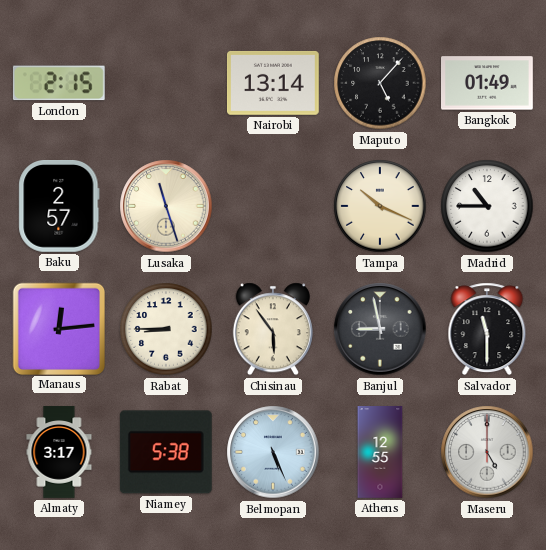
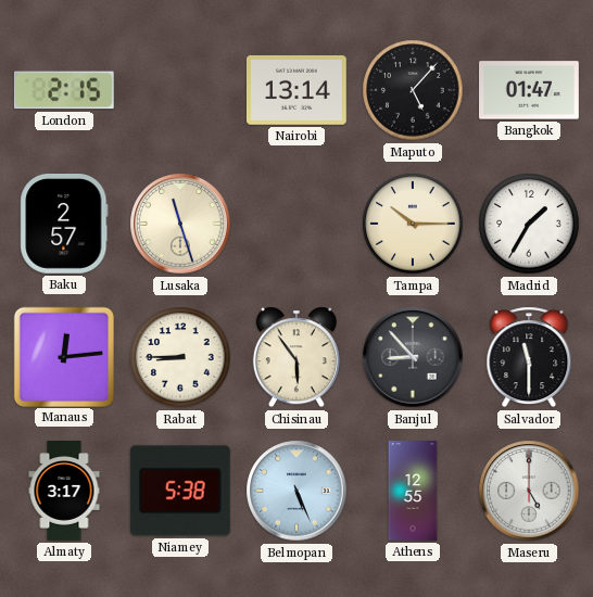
Bangkok: 01:49 -> 01:47
Tampa: 10:19 -> 10:15
Madrid: 10:45 -> 1:35
Banjul: 8:58 -> 8:53
